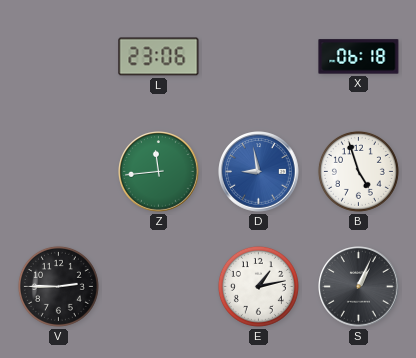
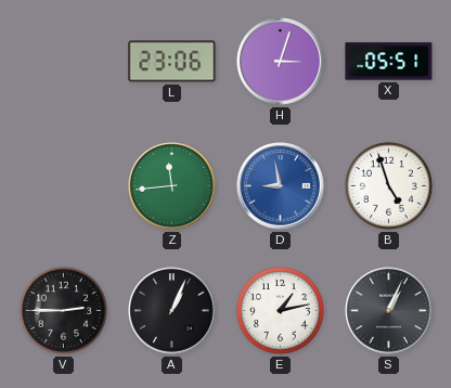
H: none -> 3:03
X: 06:18 -> 05:51
A: none -> 1:04
